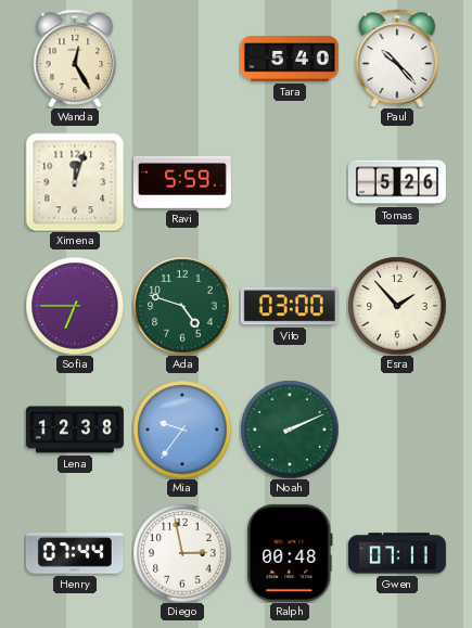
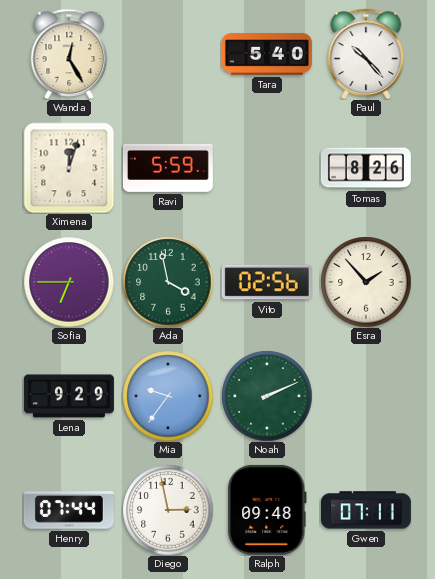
Tomas: 5:26 -> 8:26
Ada: 4:48 -> 3:58
Vito: 03:00 -> 02:56
Lena: 12:38 -> 9:29
Ralph: 00:48 -> 09:48
